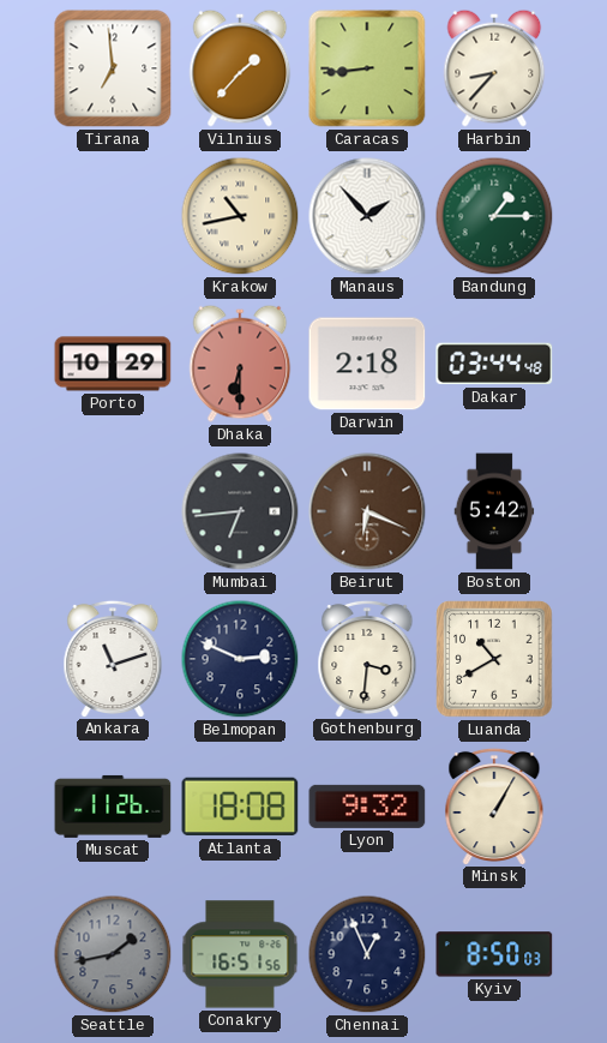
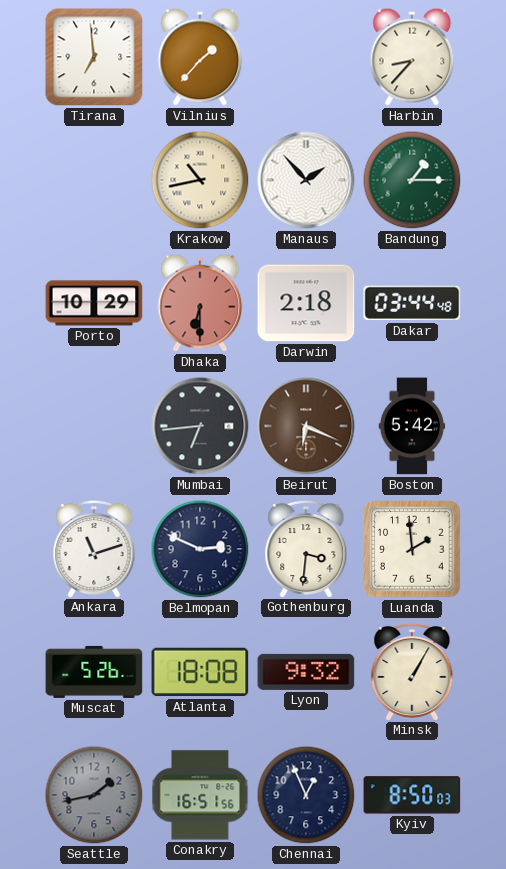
Caracas: 8:44 -> none
Luanda: 10:40 -> 1:59
Muscat: 11:26 -> 5:26
